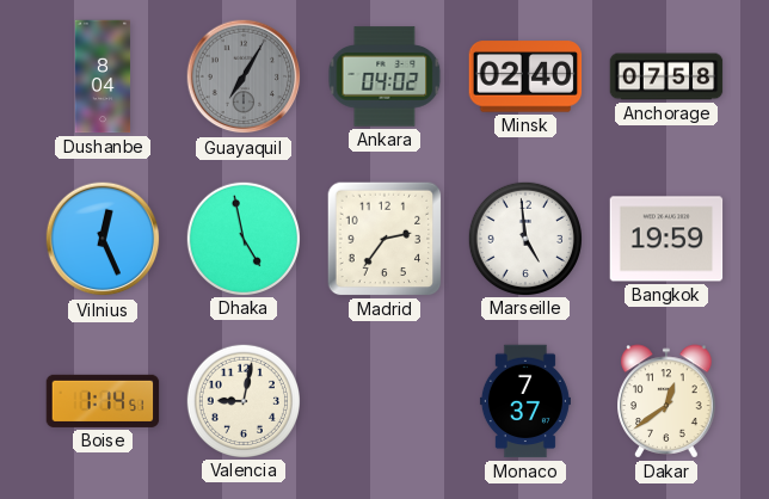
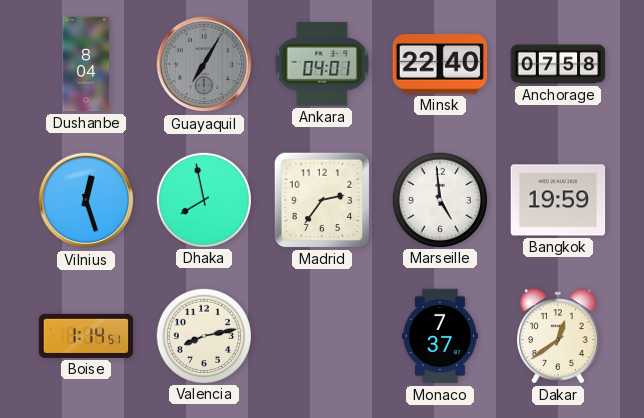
Ankara: 04:02 -> 04:01
Minsk: 02:40 -> 22:40
Vilnius: 12:26 -> 12:27
Dhaka: 4:58 -> 7:58
Valencia: 9:02 -> 8:13
